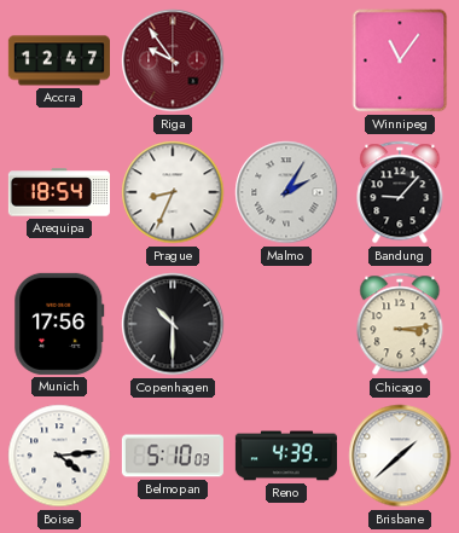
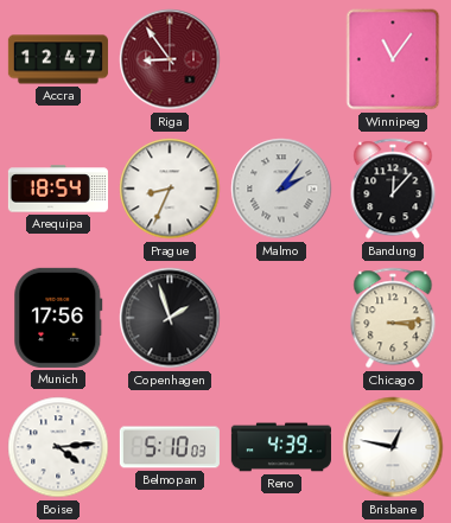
Riga: 9:54 -> 8:54
Malmo: 2:05 -> 2:06
Bandung: 9:07 -> 12:07
Copenhagen: 10:30 -> 1:57
Brisbane: 1:38 -> 12:47
